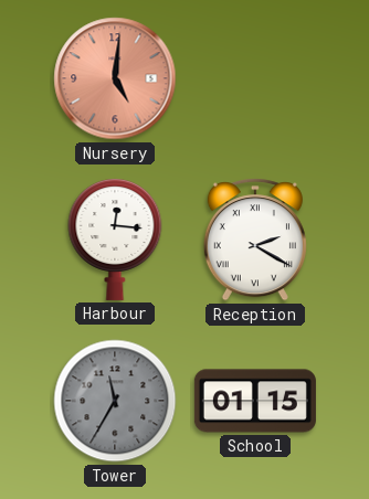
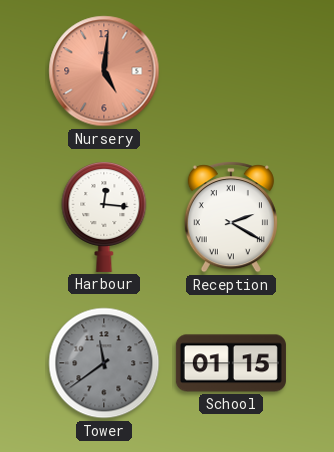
Tower: 11:35 -> 11:39
